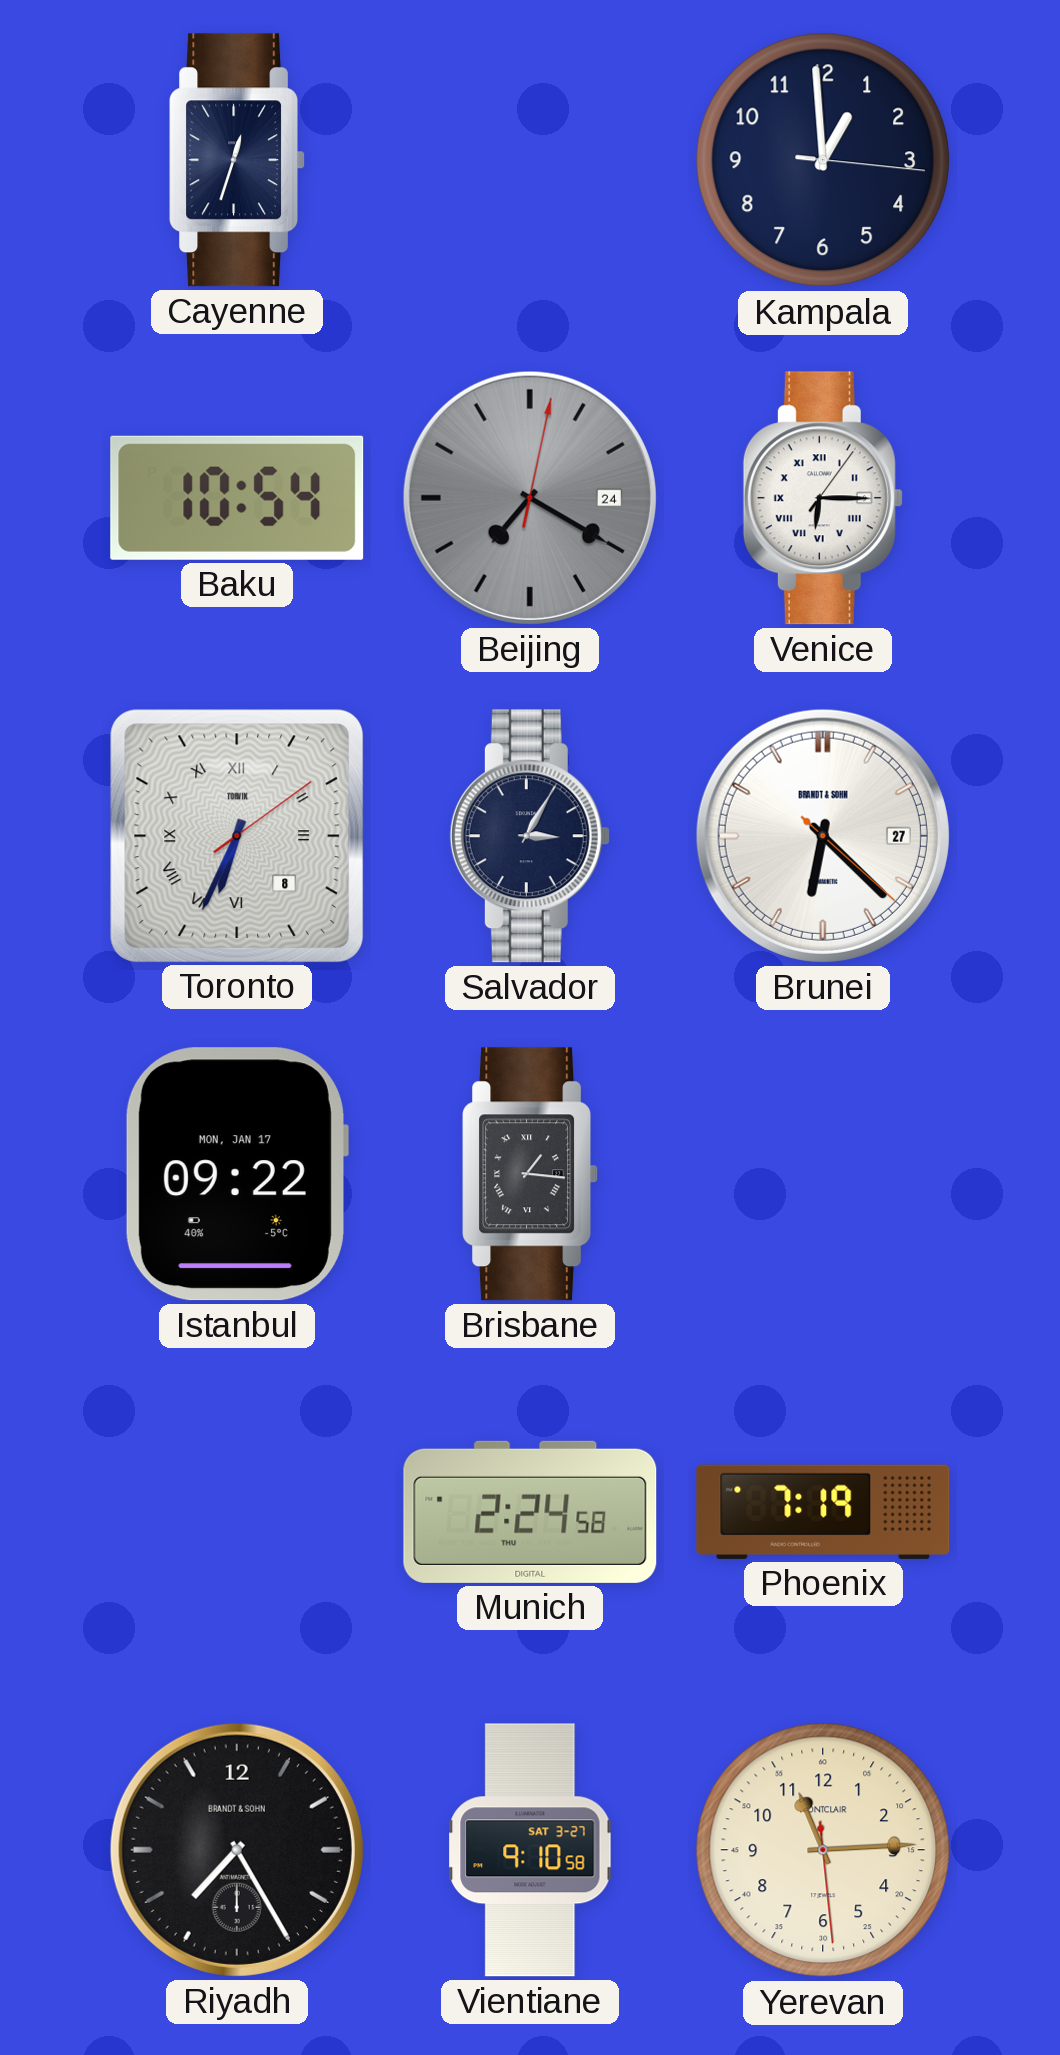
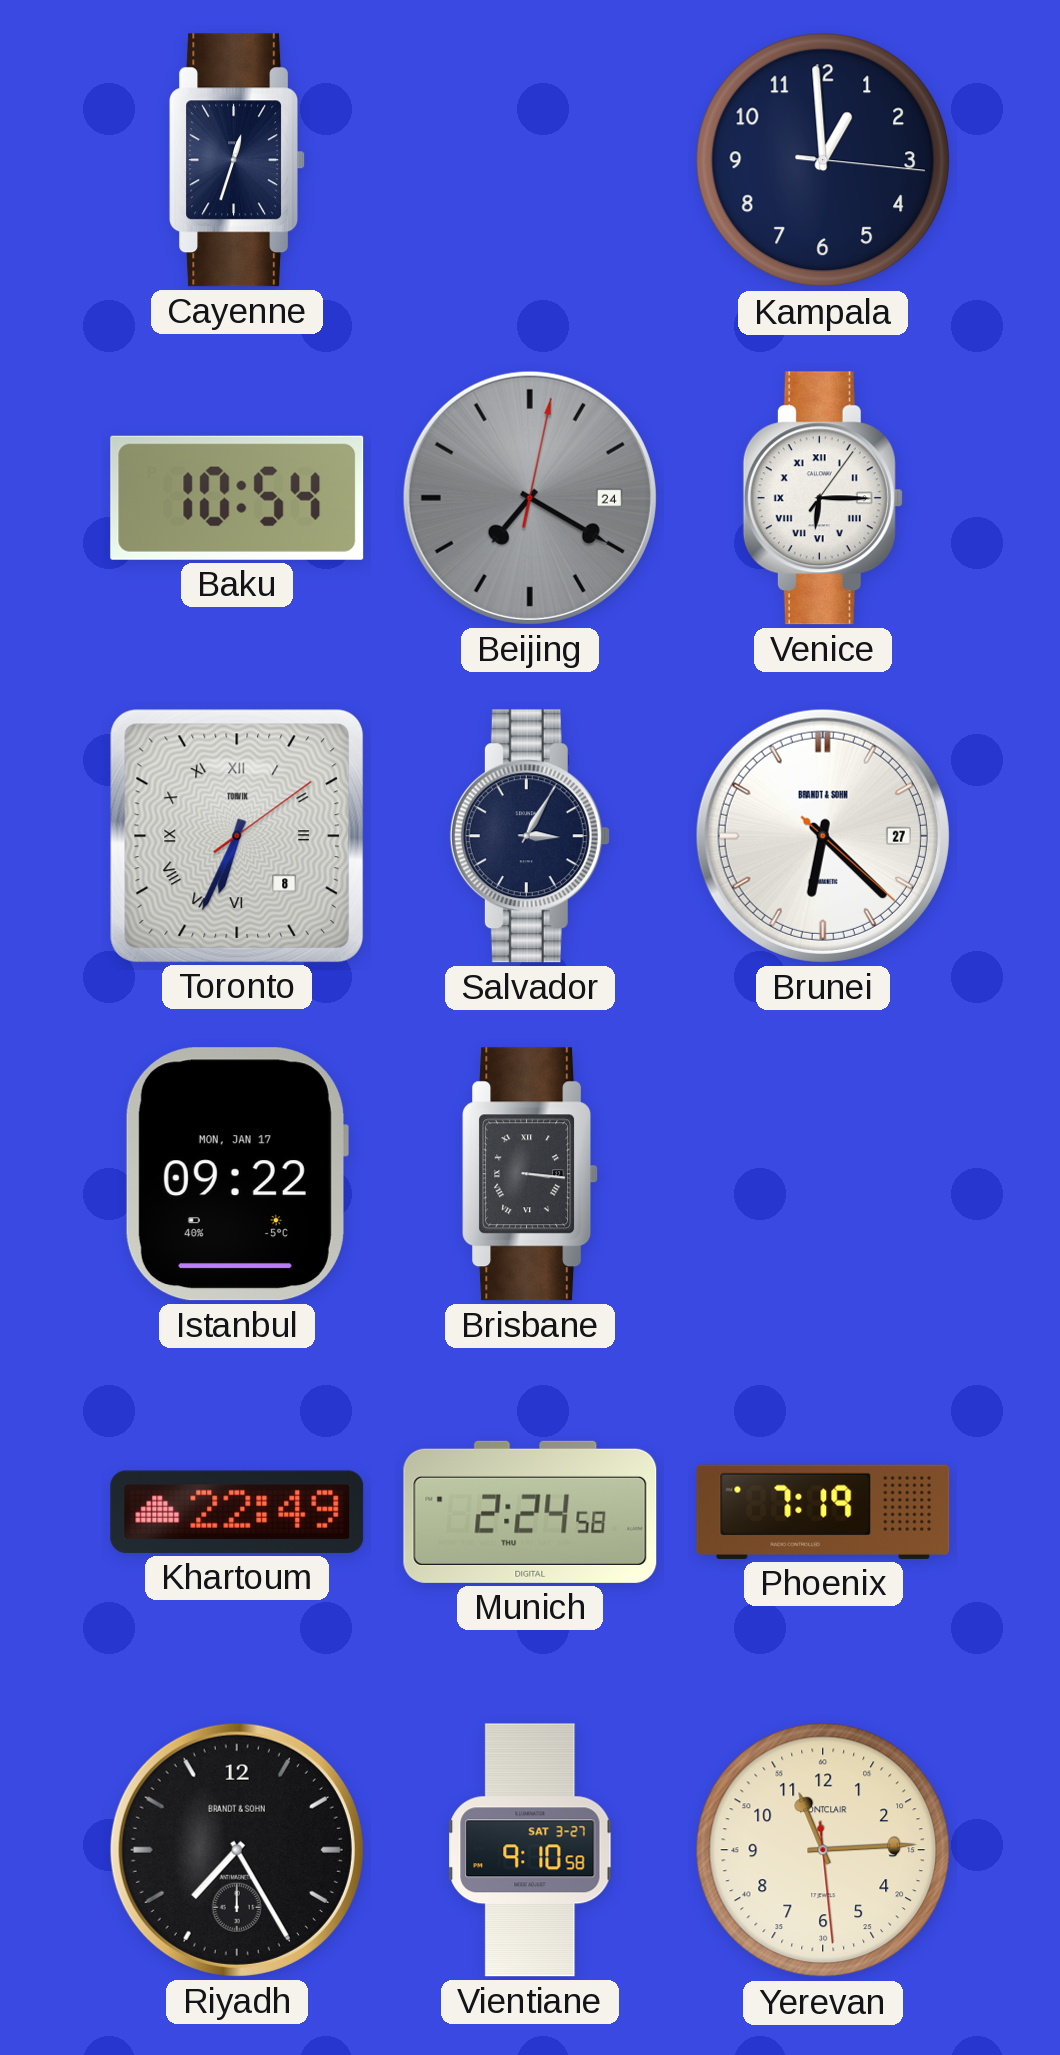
Brisbane: 1:16 -> 3:16
Khartoum: none -> 22:49
